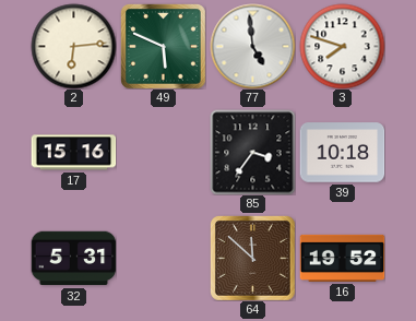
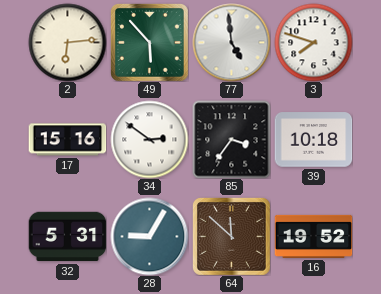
49: 5:49 -> 5:53
34: none -> 2:51
28: none -> 9:05
